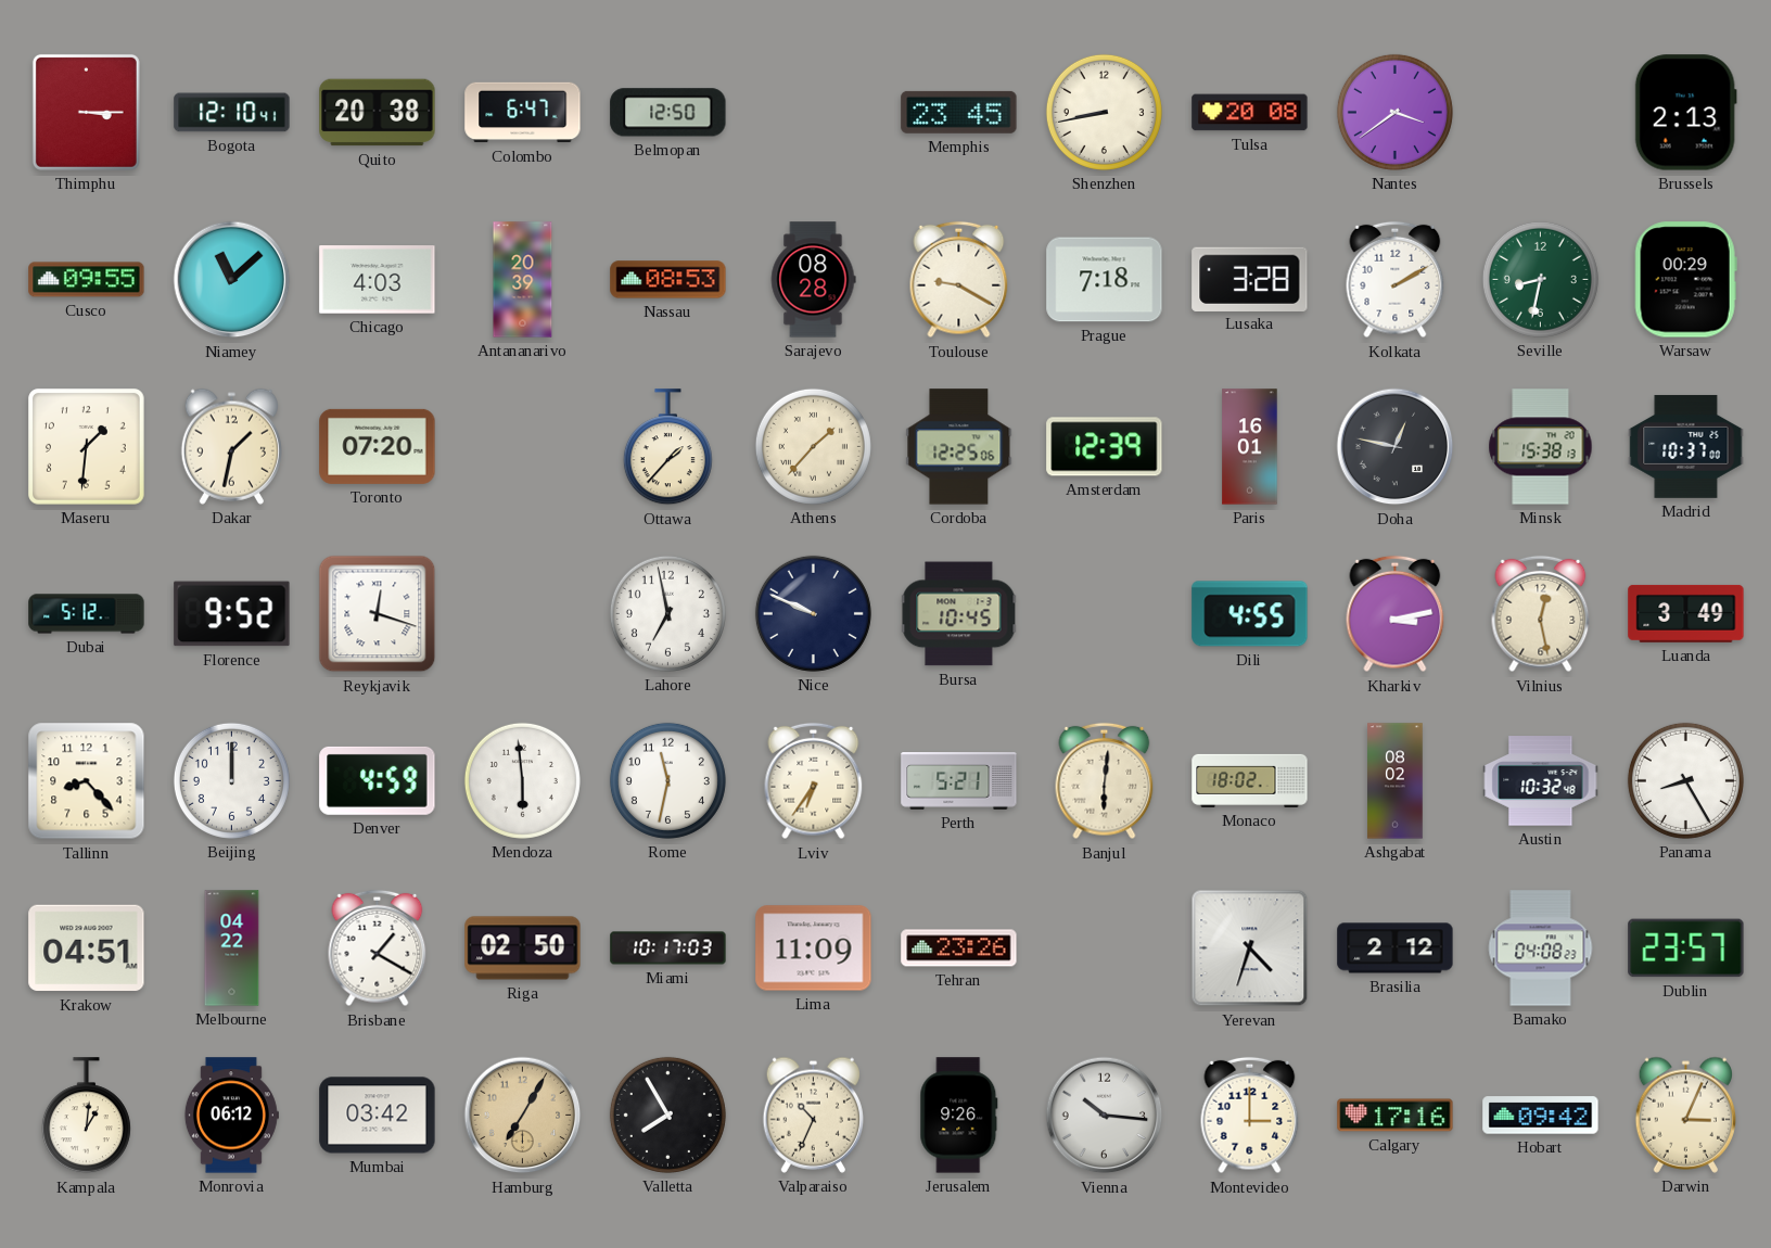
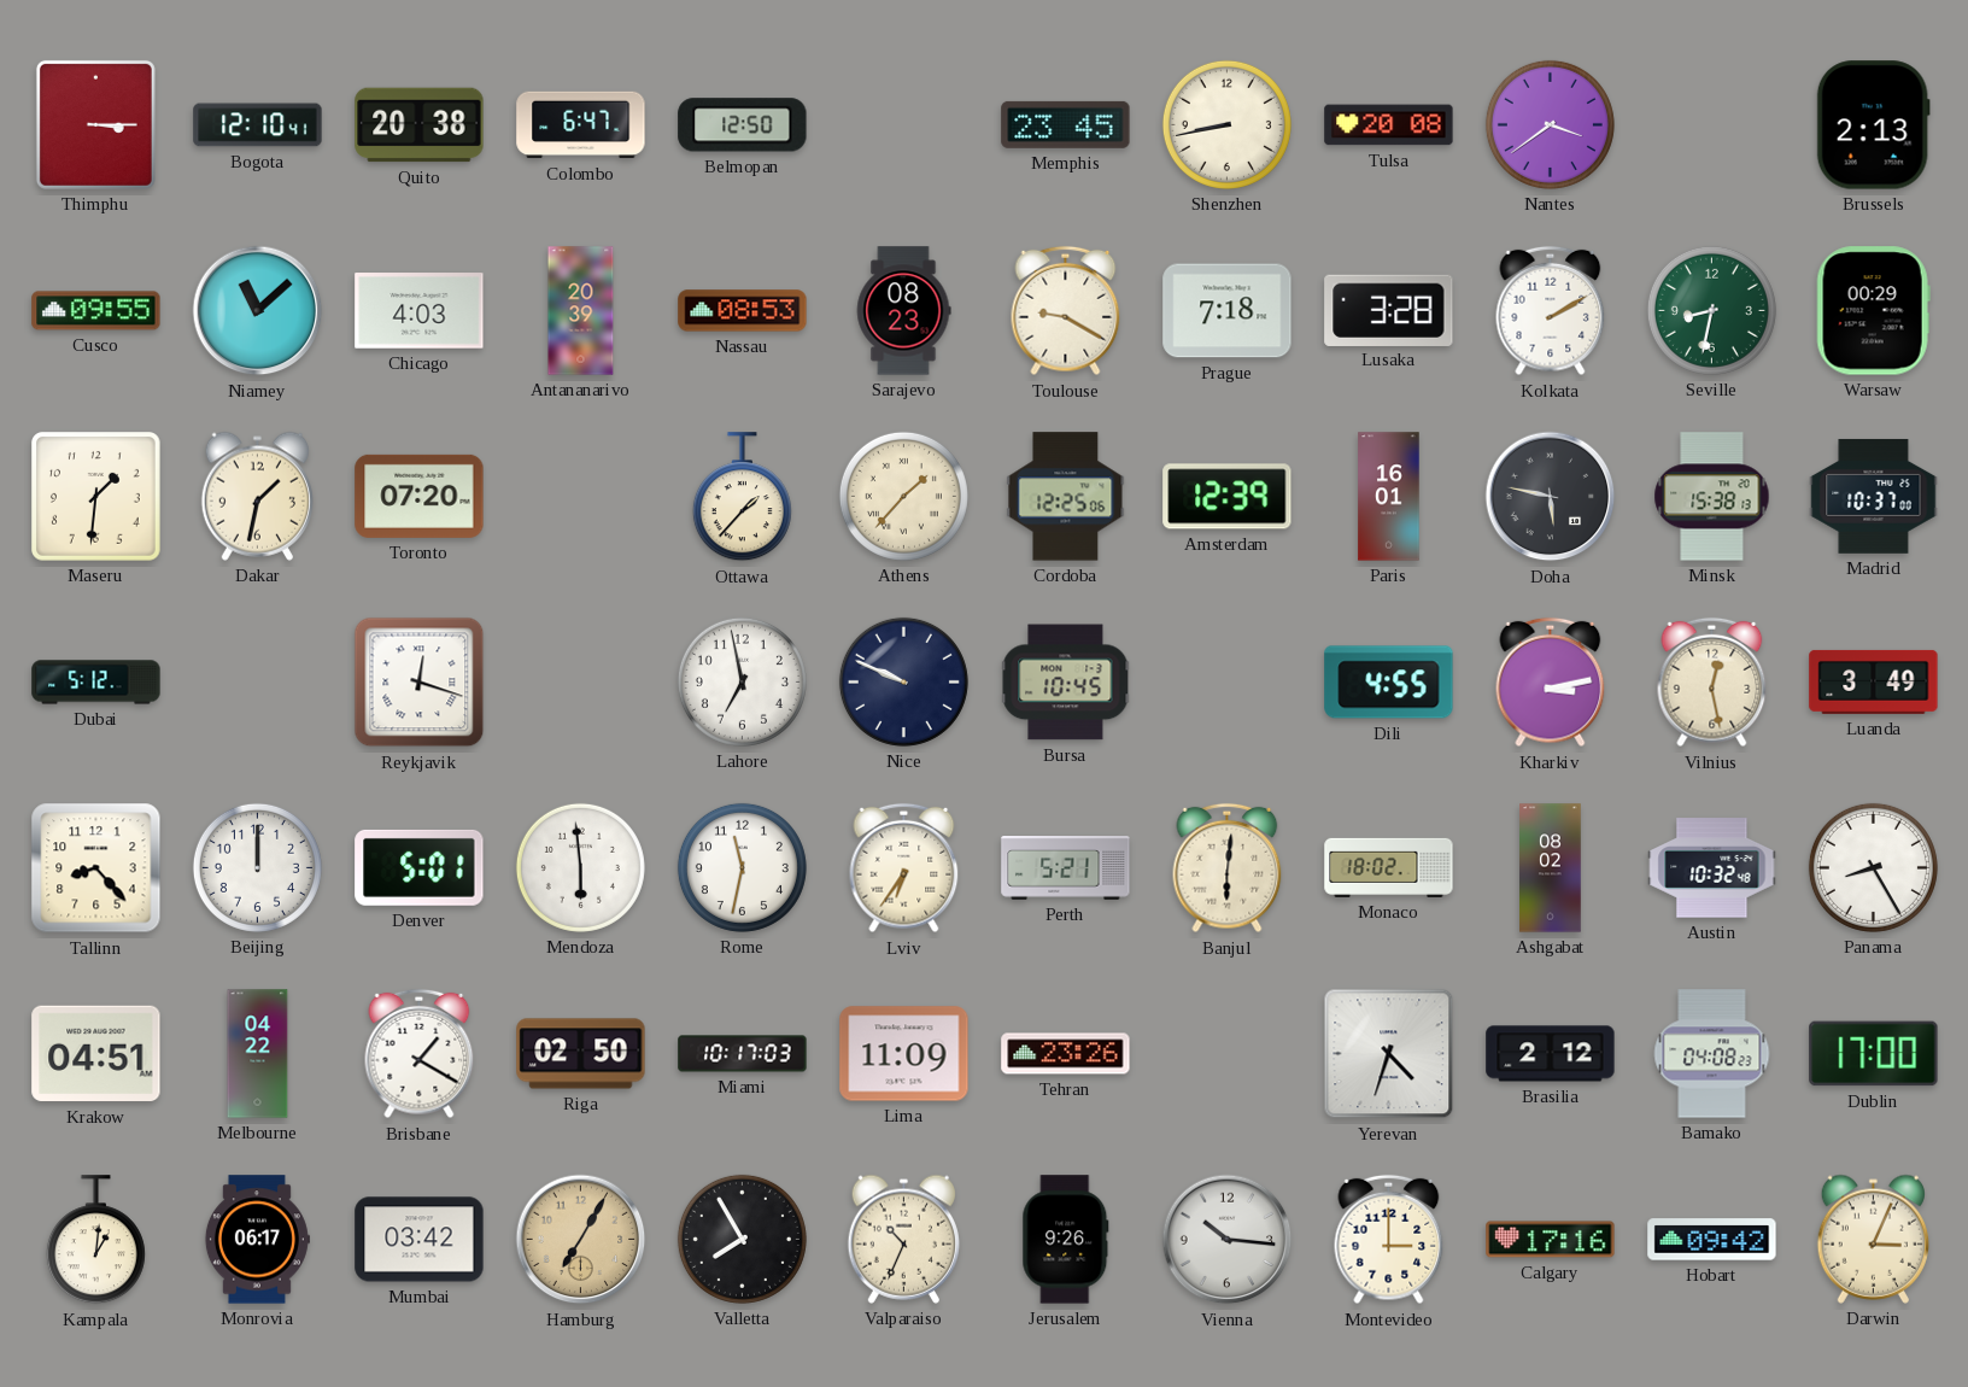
Sarajevo: 08:28 -> 08:23
Doha: 12:47 -> 5:47
Florence: 9:52 -> none
Denver: 4:59 -> 5:01
Dublin: 23:57 -> 17:00
Monrovia: 06:12 -> 06:17
